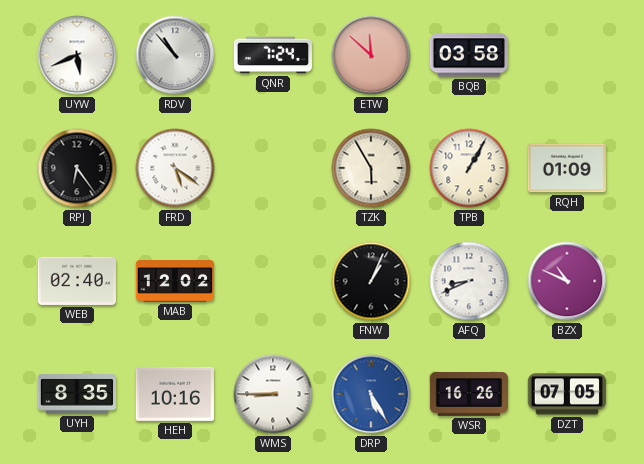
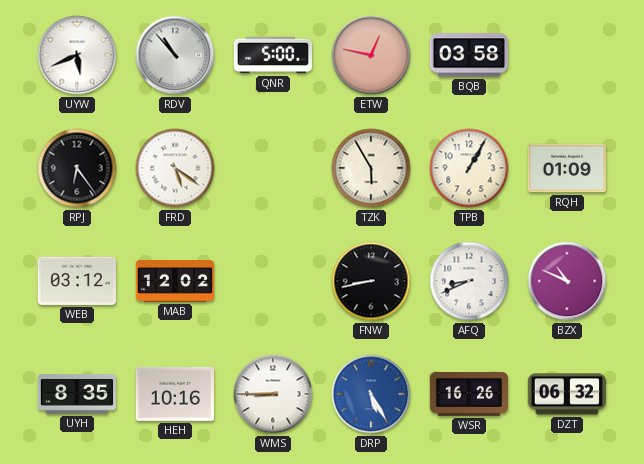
QNR: 7:24 -> 5:00
ETW: 11:52 -> 12:47
WEB: 02:40 -> 03:12
FNW: 1:04 -> 8:43
DZT: 07:05 -> 06:32
